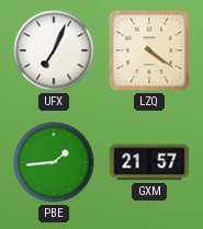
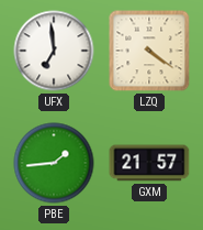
UFX: 7:04 -> 6:59
